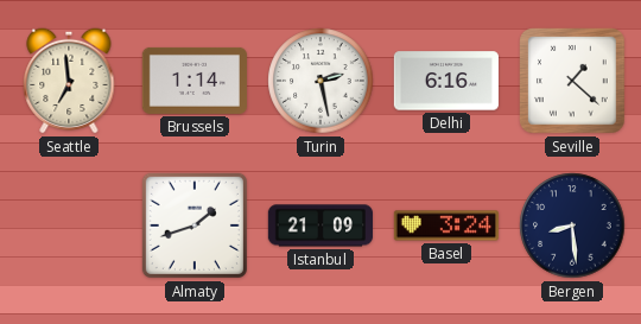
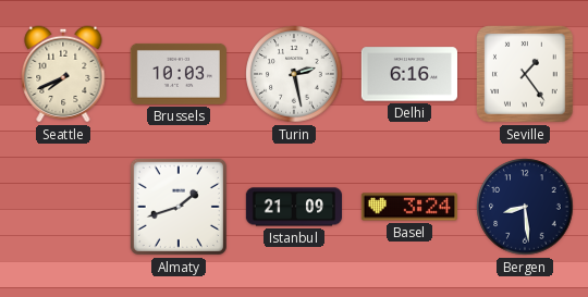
Seattle: 6:59 -> 7:41
Brussels: 1:14 -> 10:03
Seville: 1:22 -> 1:24
